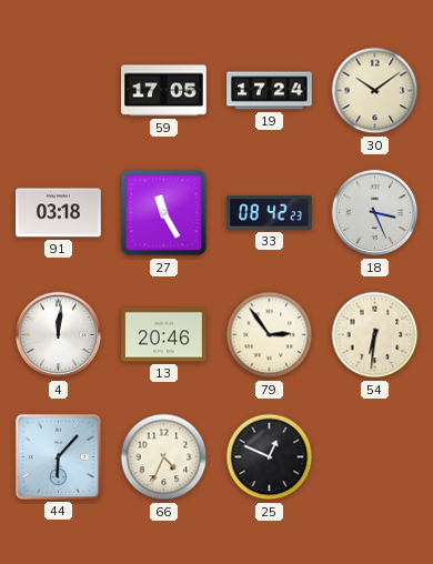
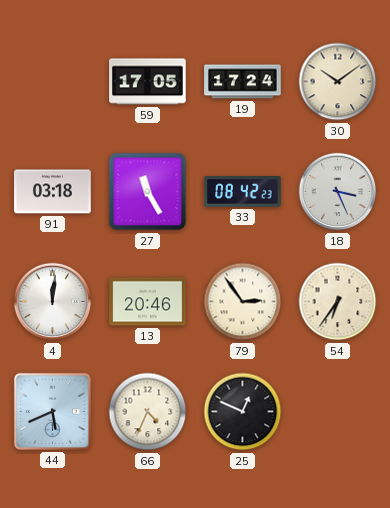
54: 6:31 -> 6:36
44: 6:07 -> 5:41
